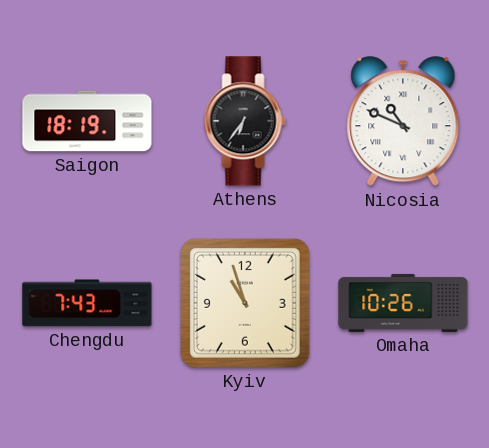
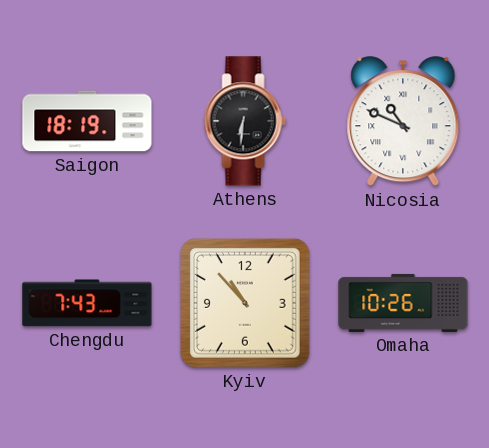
Athens: 6:36 -> 6:31
Kyiv: 10:57 -> 10:53
